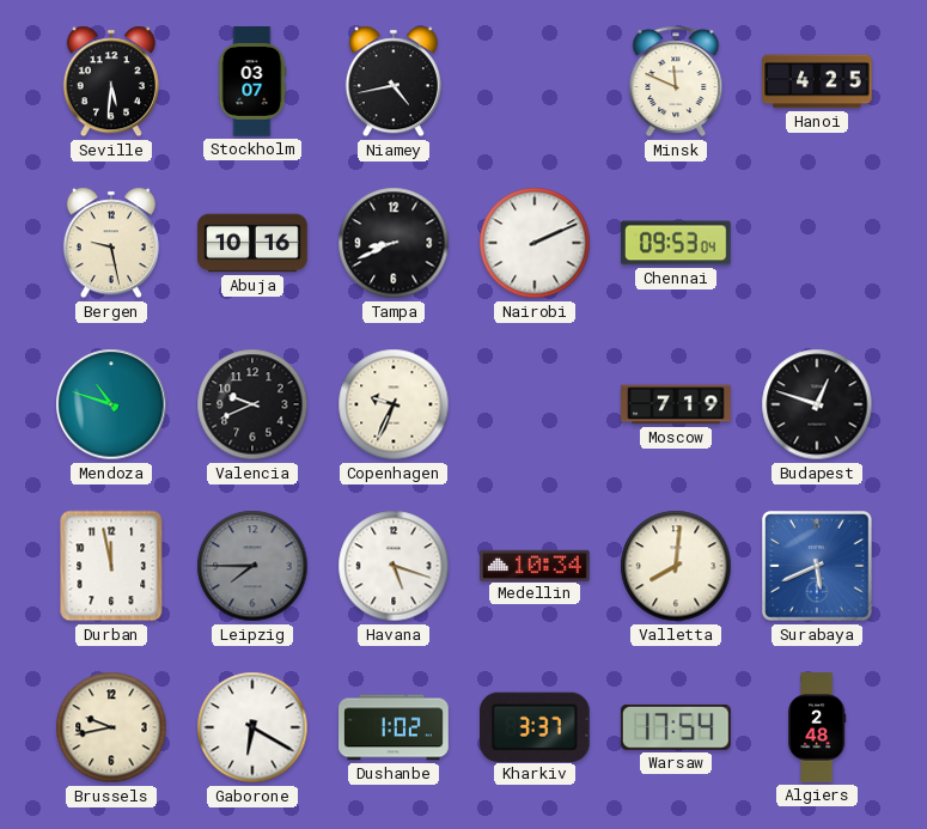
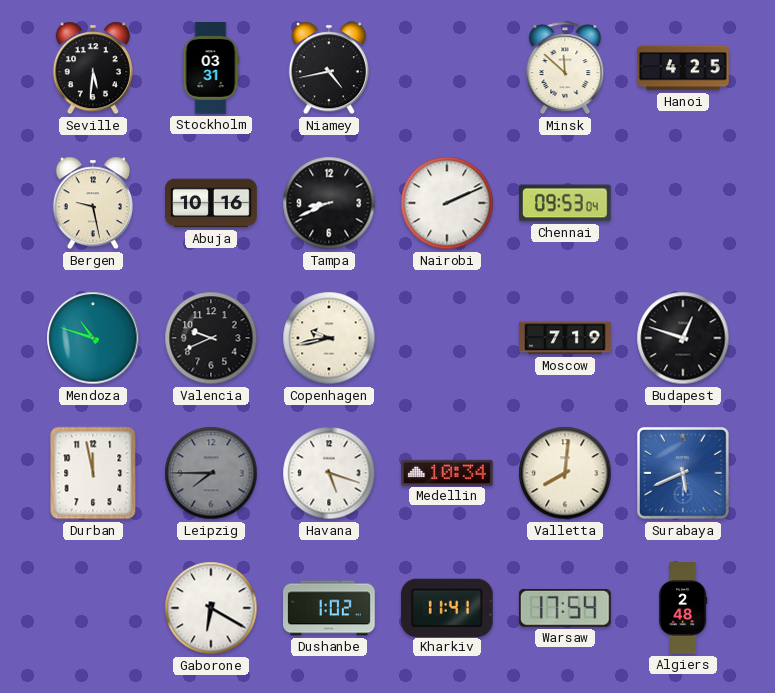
Stockholm: 03:07 -> 03:31
Minsk: 11:49 -> 11:52
Copenhagen: 9:34 -> 9:43
Brussels: 9:43 -> none
Kharkiv: 3:37 -> 11:41
